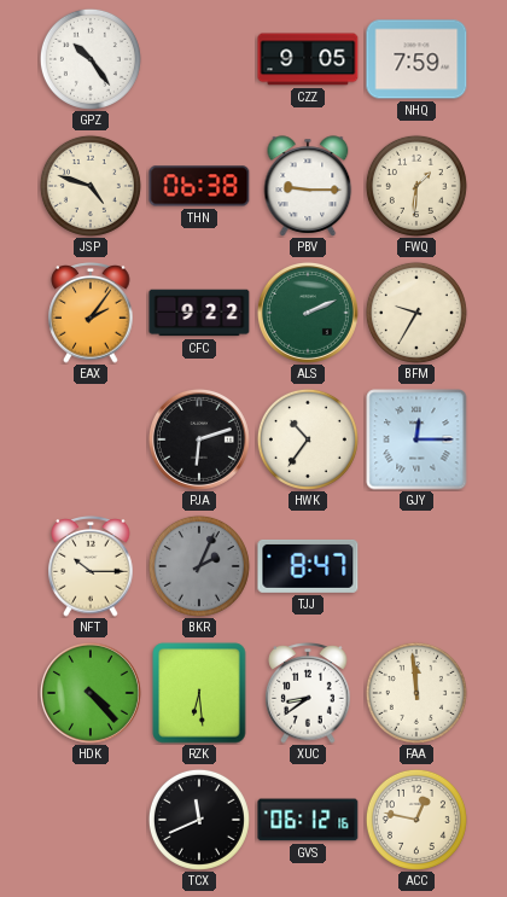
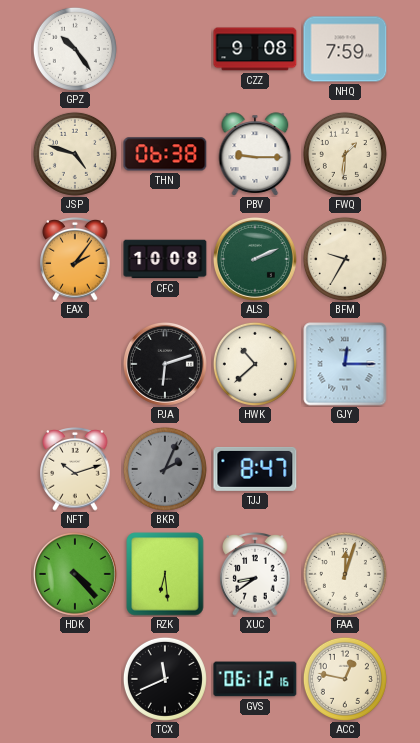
CZZ: 9:05 -> 9:08
CFC: 9:22 -> 10:08
HWK: 10:36 -> 10:38
NFT: 10:15 -> 10:12
FAA: 11:59 -> 12:03
